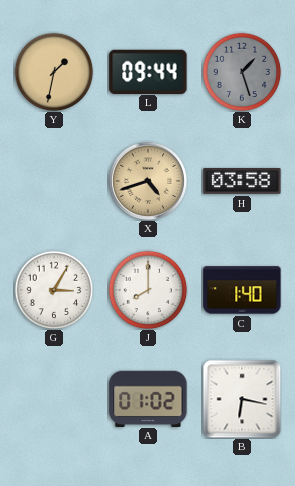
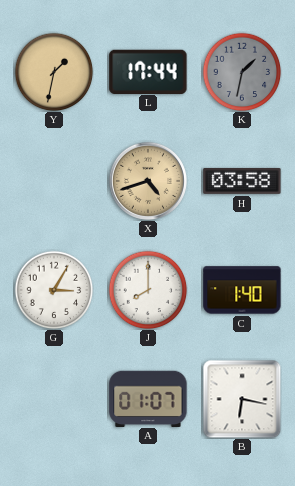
L: 09:44 -> 17:44
K: 1:27 -> 1:32
A: 01:02 -> 01:07
